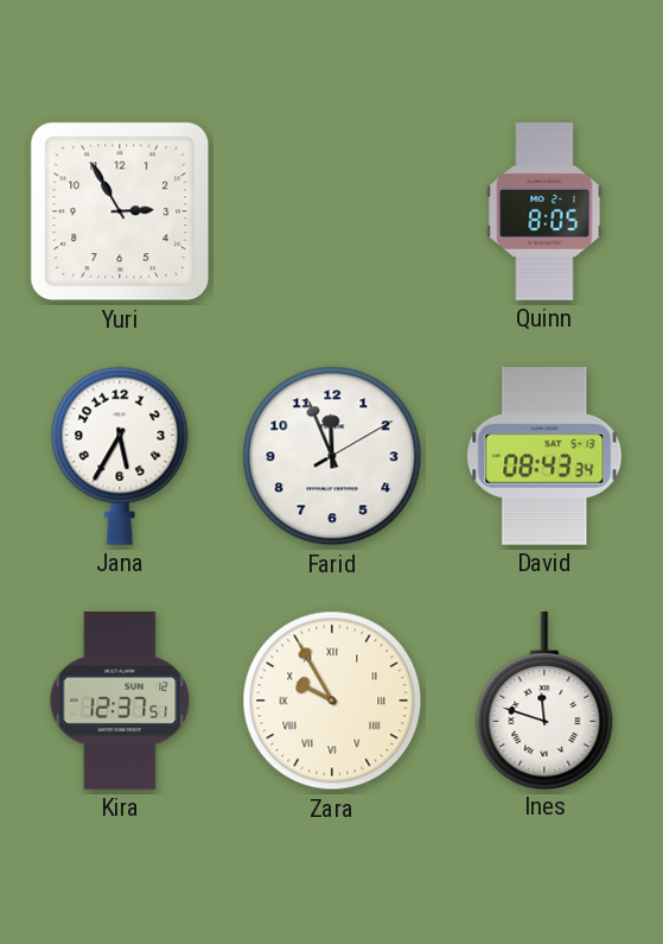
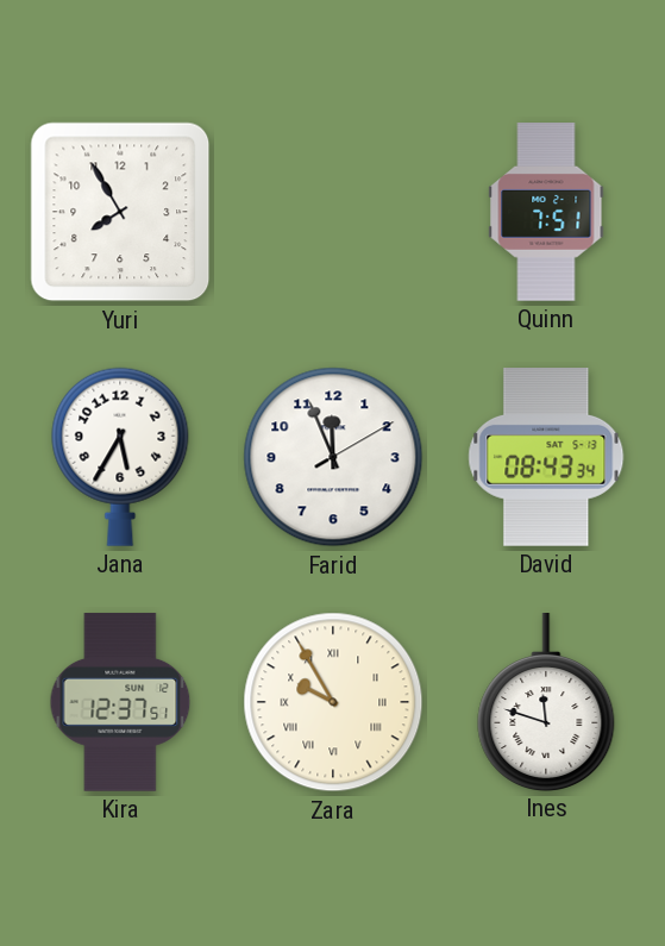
Yuri: 2:55 -> 7:55
Quinn: 8:05 -> 7:51
